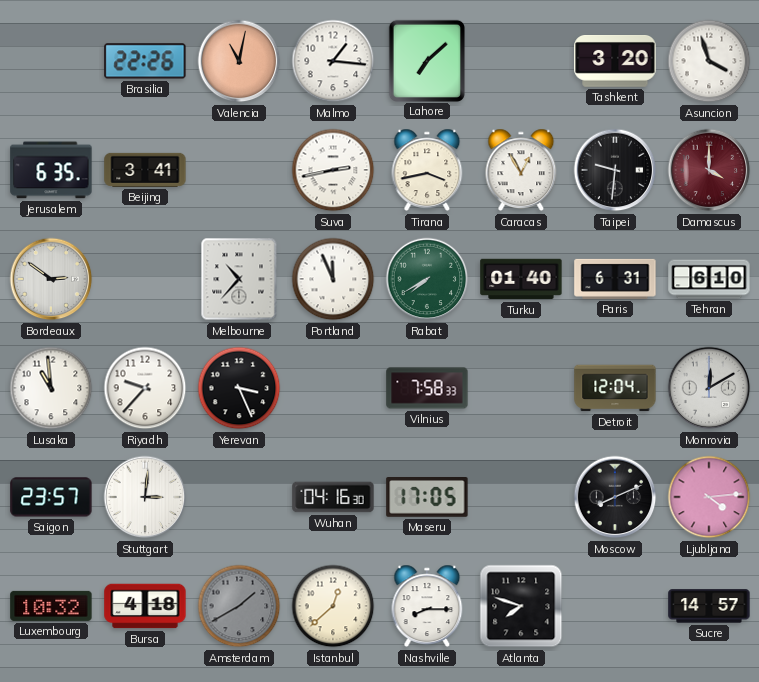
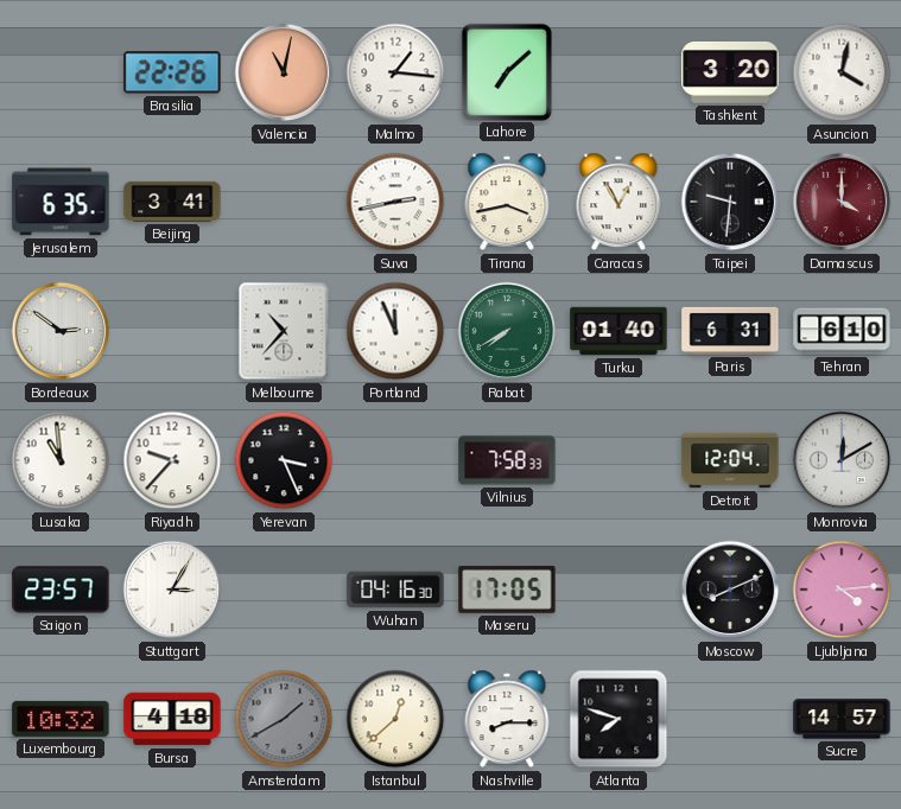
Asuncion: 3:57 -> 4:02
Stuttgart: 3:01 -> 3:05
